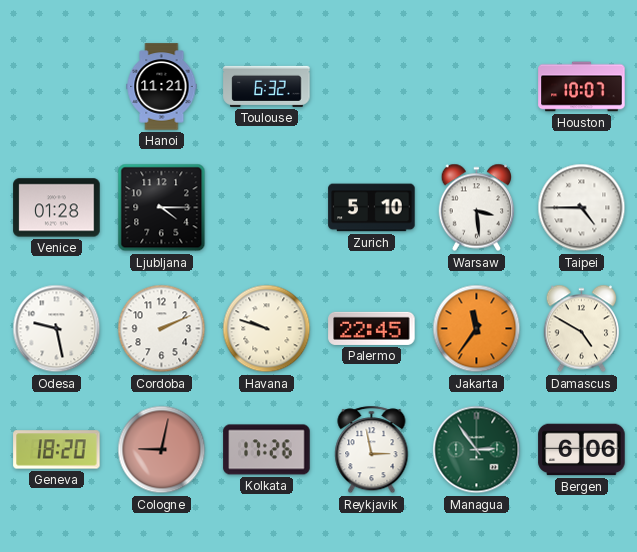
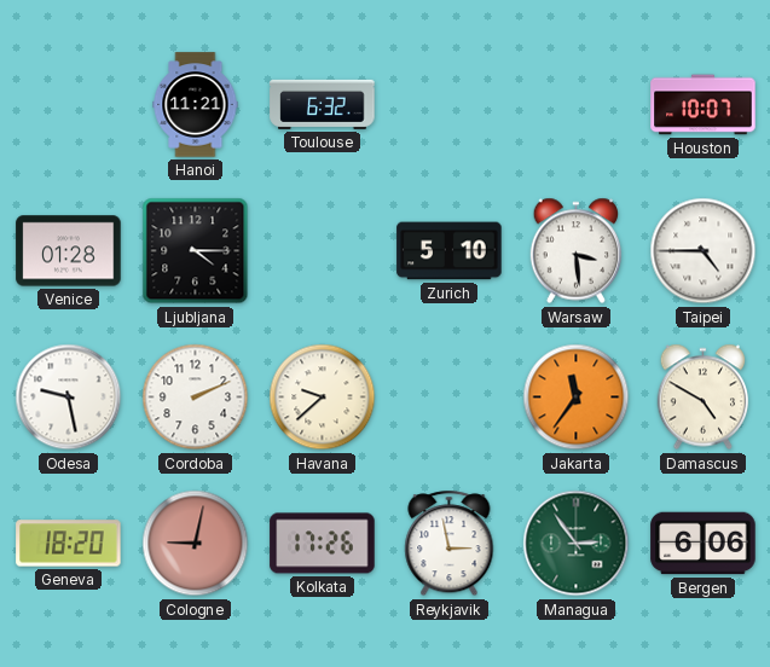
Havana: 9:48 -> 9:38
Palermo: 22:45 -> none
